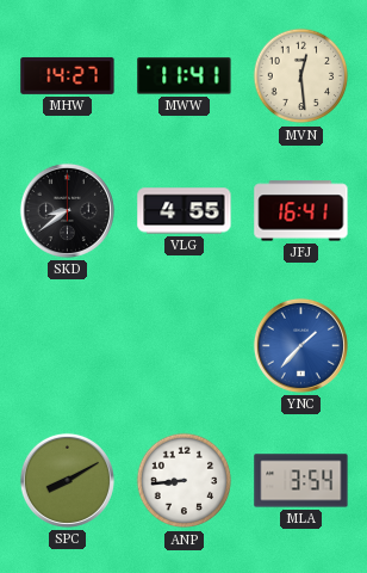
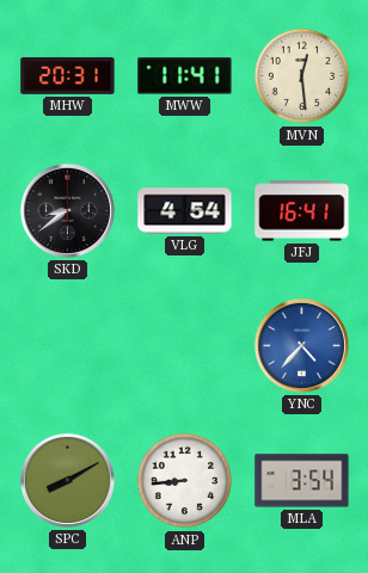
MHW: 14:27 -> 20:31
VLG: 4:55 -> 4:54
YNC: 1:37 -> 4:37
